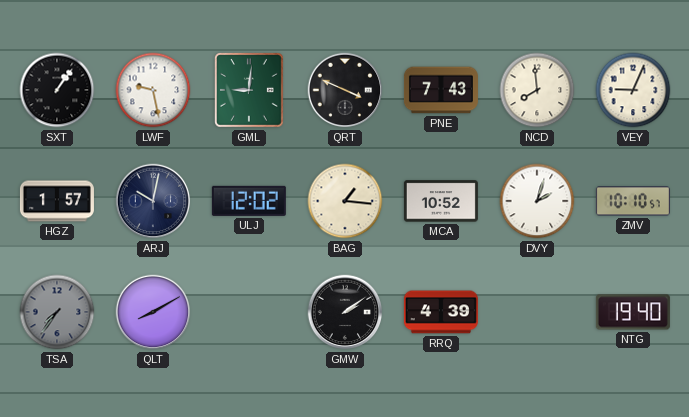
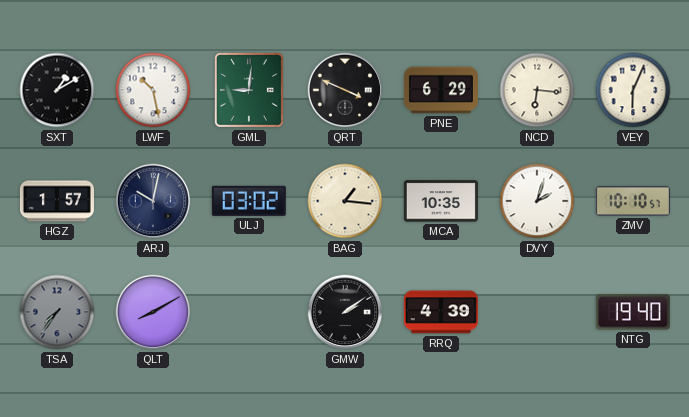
SXT: 1:06 -> 1:10
LWF: 9:28 -> 10:28
PNE: 7:43 -> 6:29
NCD: 7:59 -> 6:16
VEY: 9:04 -> 6:04
ULJ: 12:02 -> 03:02
MCA: 10:52 -> 10:35
